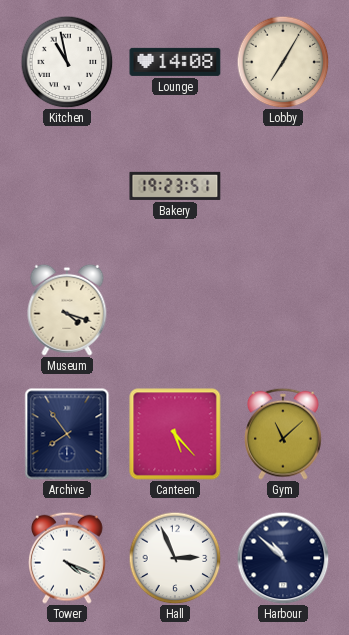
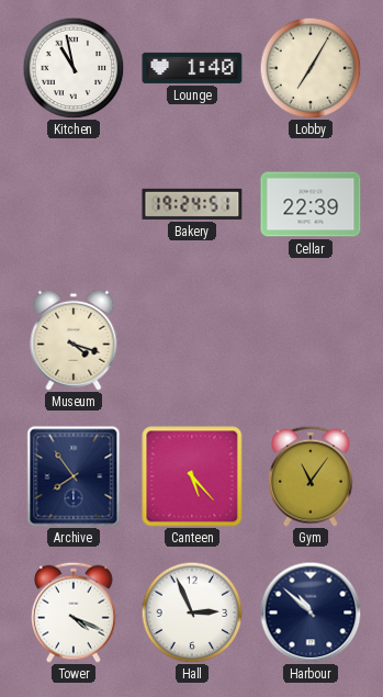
Lounge: 14:08 -> 1:40
Bakery: 19:23 -> 19:24
Cellar: none -> 22:39
Gym: 11:08 -> 11:06
